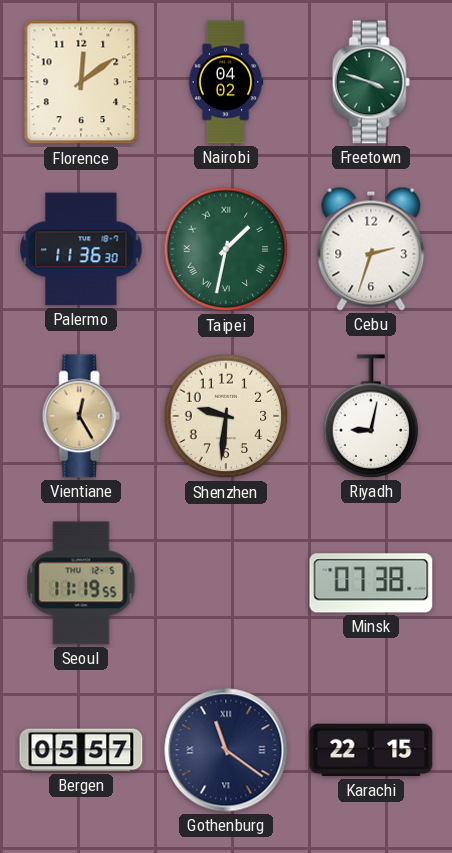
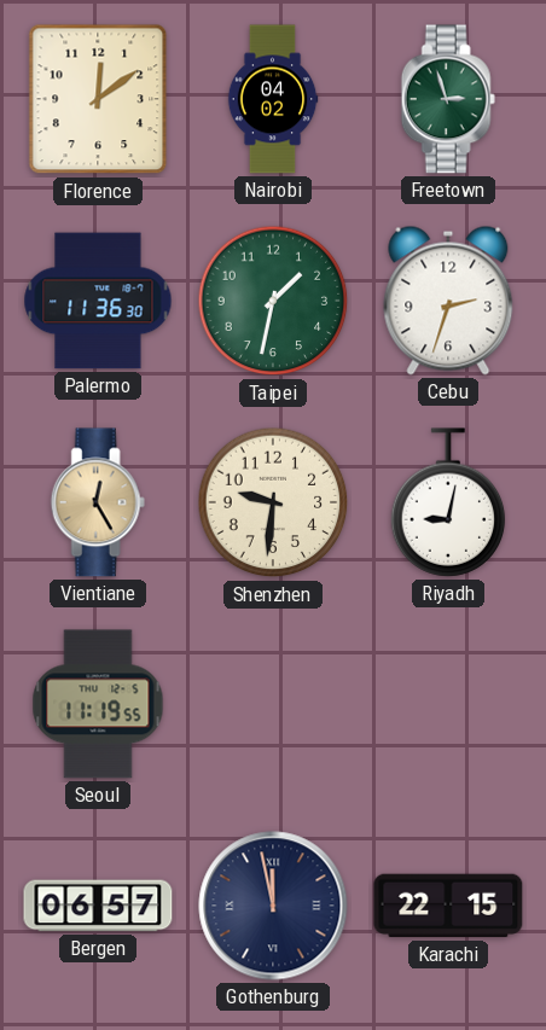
Freetown: 3:48 -> 2:57
Taipei numerals: Roman -> Arabic
Minsk: 07:38 -> none
Bergen: 05:57 -> 06:57
Gothenburg: 11:21 -> 11:58
